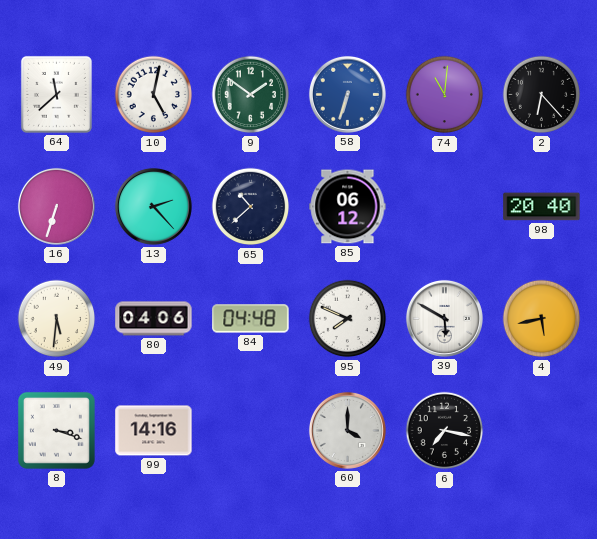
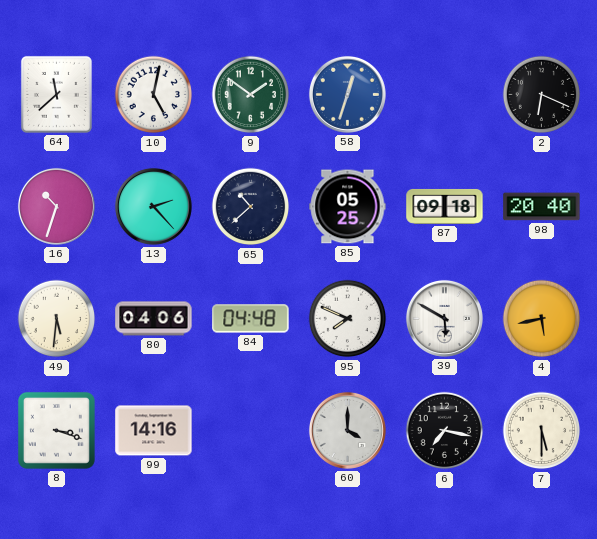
58: 6:33 -> 12:33
74: 11:01 -> none
2: 6:23 -> 6:19
16: 6:33 -> 10:33
85: 06:12 -> 05:25
87: none -> 09:18
7: none -> 5:30
